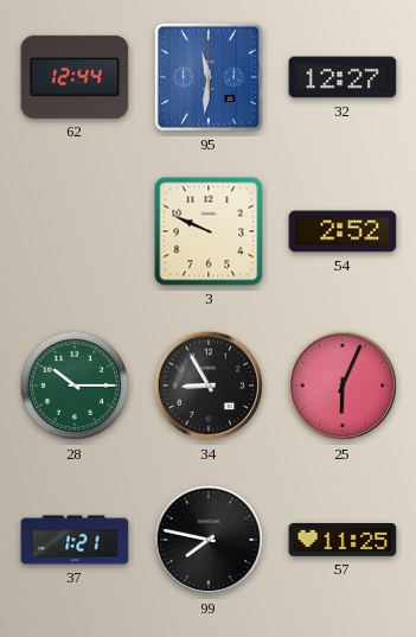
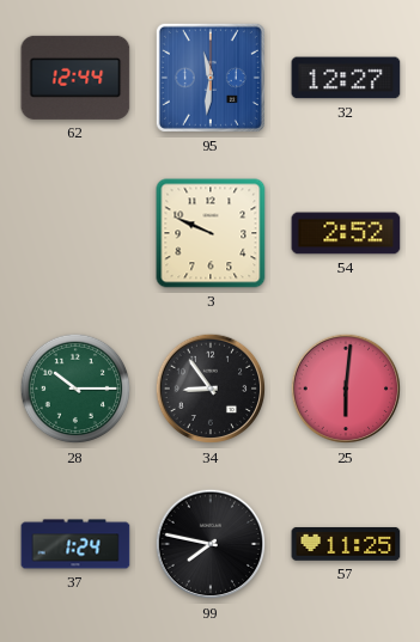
34: 8:55 -> 8:54
25: 6:04 -> 6:01
37: 1:21 -> 1:24
